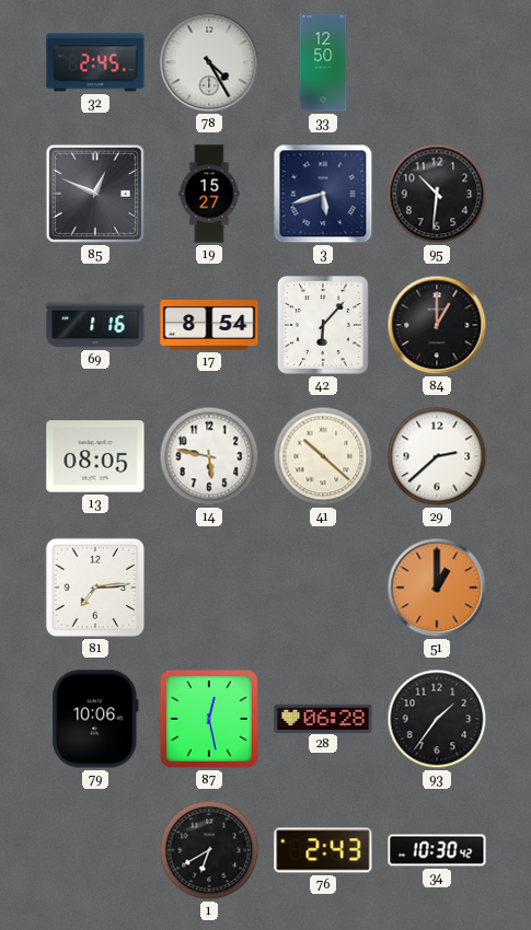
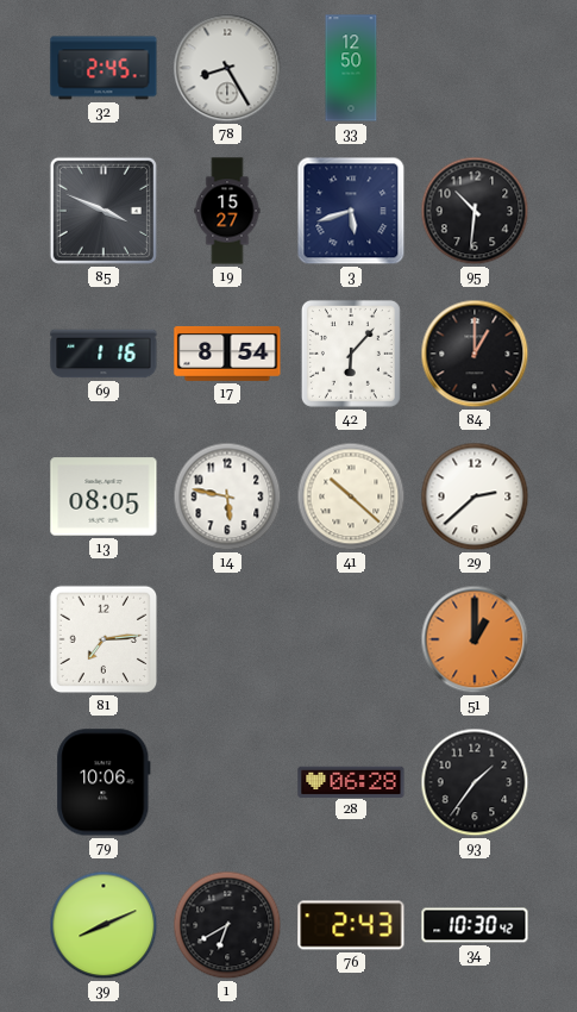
78: 4:25 -> 8:25
85: 12:49 -> 3:49
87: 12:28 -> none
39: none -> 8:11
